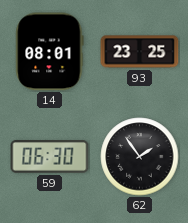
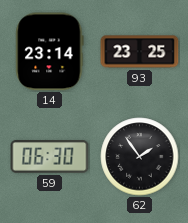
14: 08:01 -> 23:14
